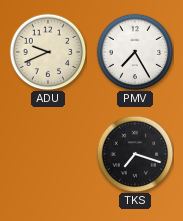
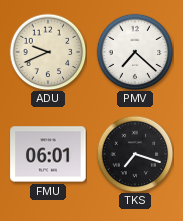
PMV: 7:25 -> 7:22
FMU: none -> 06:01
